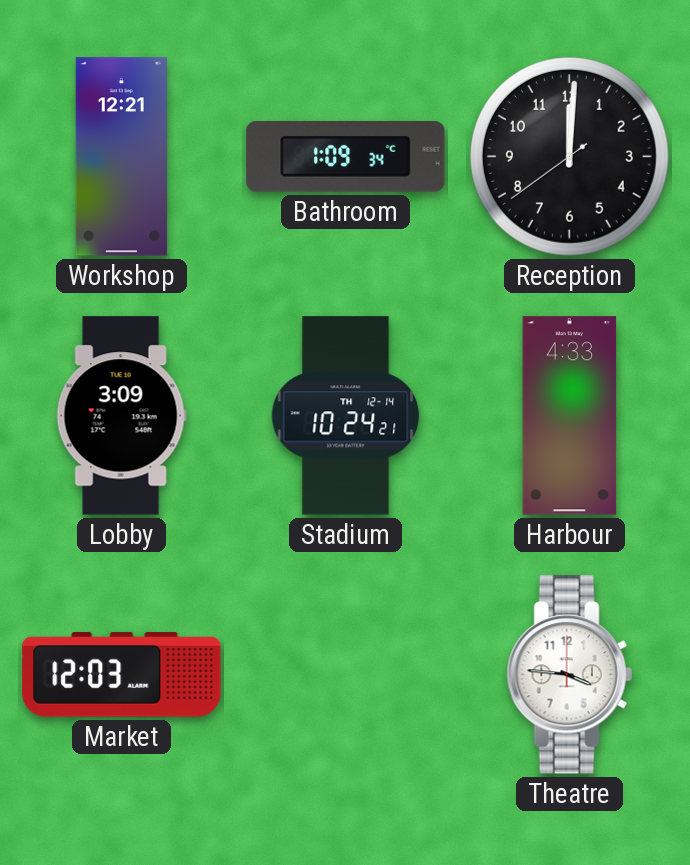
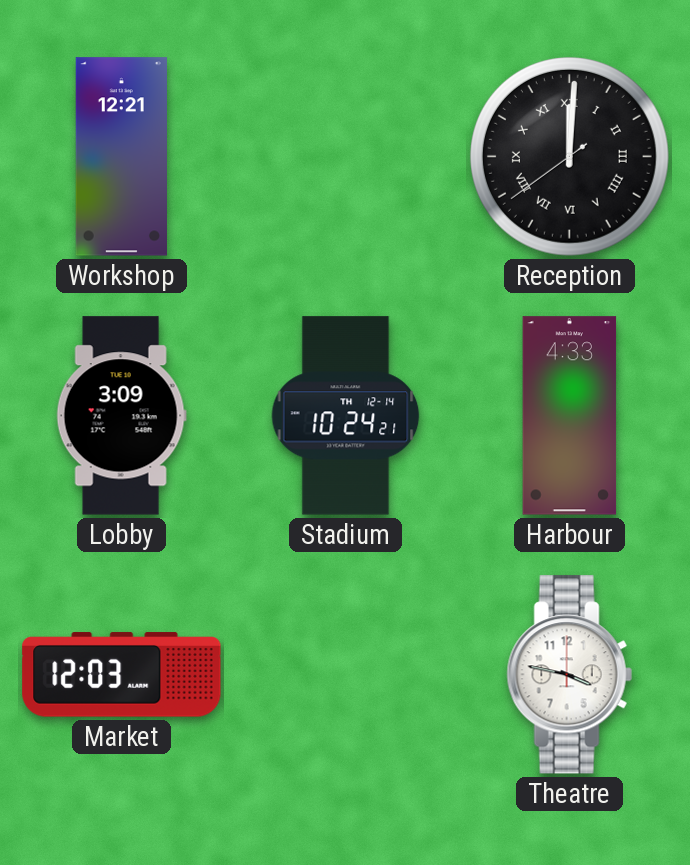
Bathroom: 1:09 -> none
Reception numerals: Arabic -> Roman
Theatre: 3:46 -> 3:47
